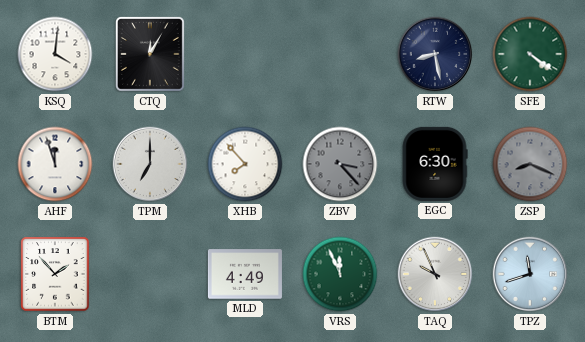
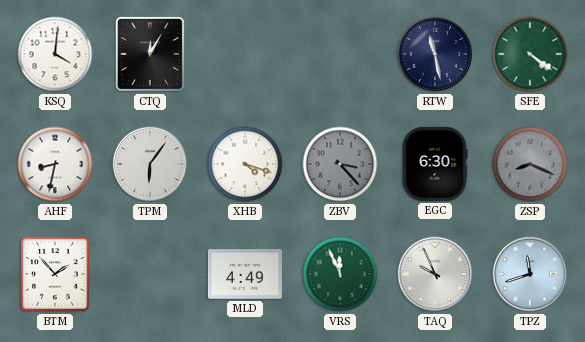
RTW: 8:28 -> 11:28
AHF: 11:57 -> 8:32
TPM: 7:00 -> 6:06
XHB: 7:53 -> 4:18
